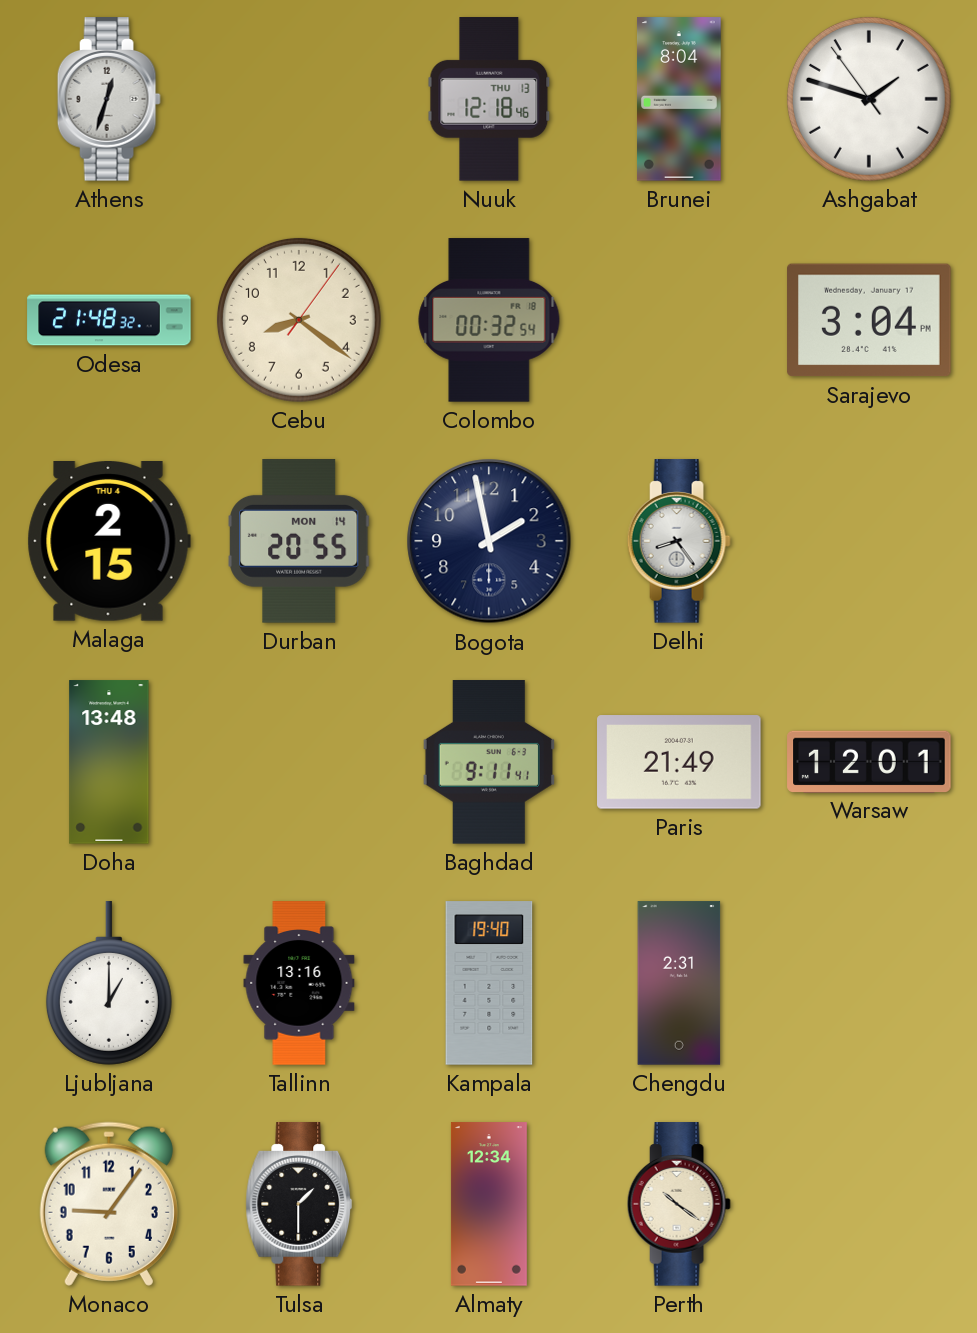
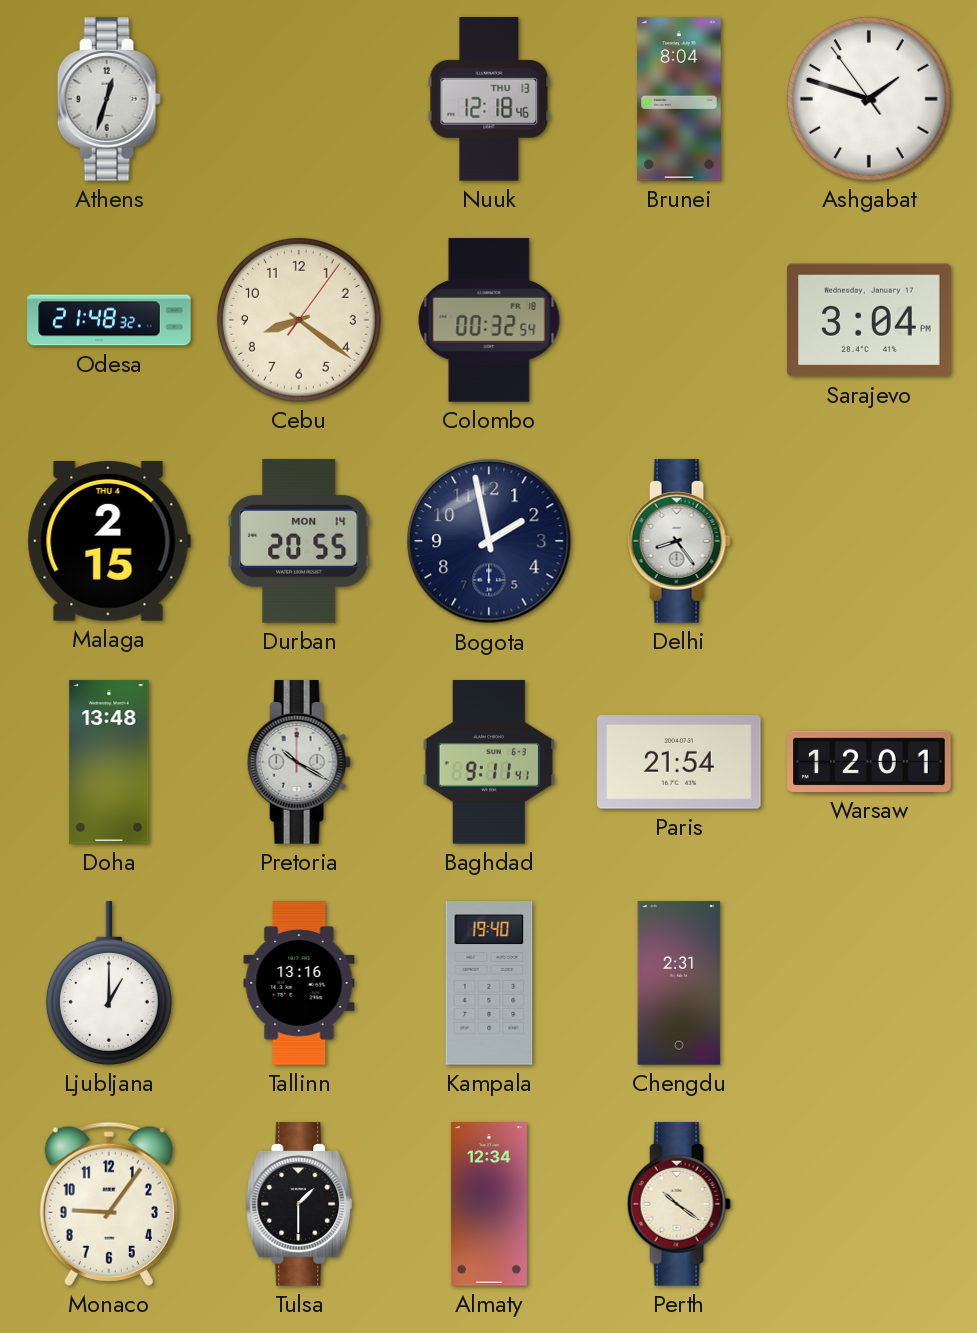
Pretoria: none -> 10:20
Paris: 21:49 -> 21:54
